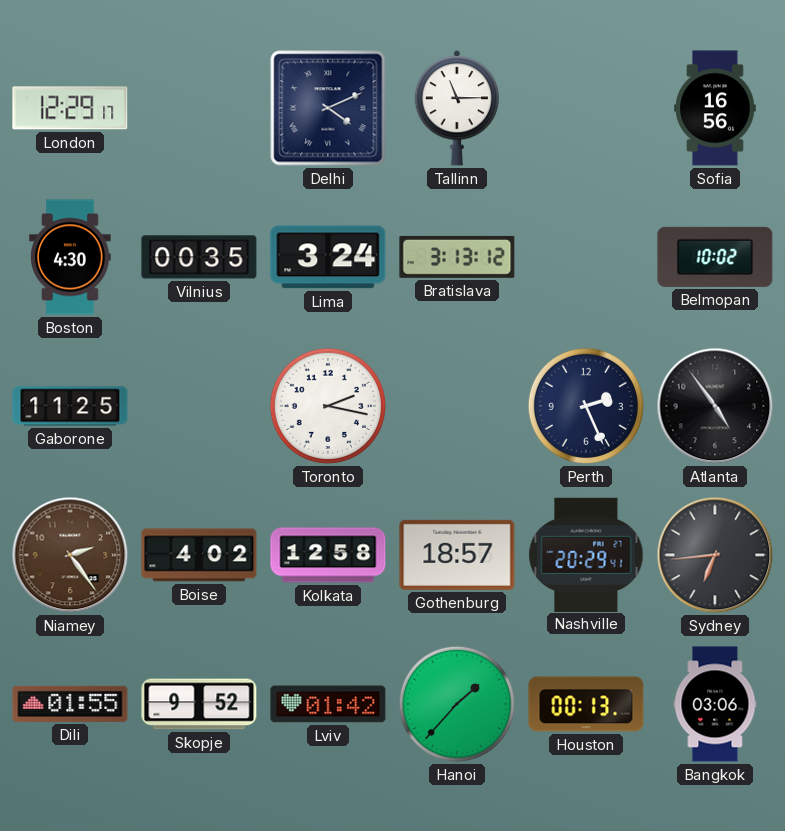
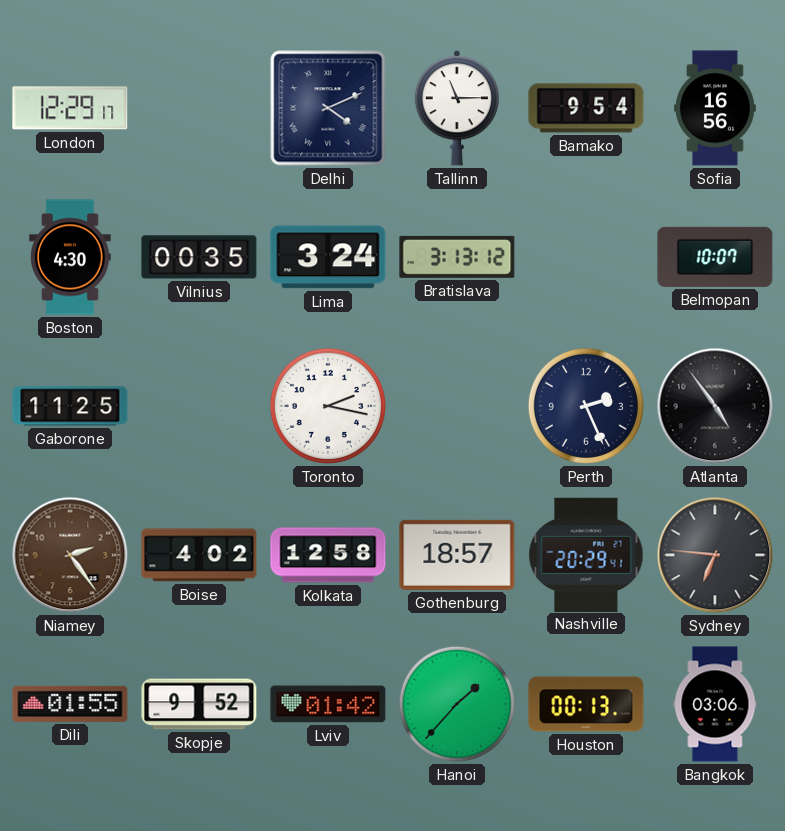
Bamako: none -> 9:54
Belmopan: 10:02 -> 10:07
Sydney: 6:44 -> 6:46
